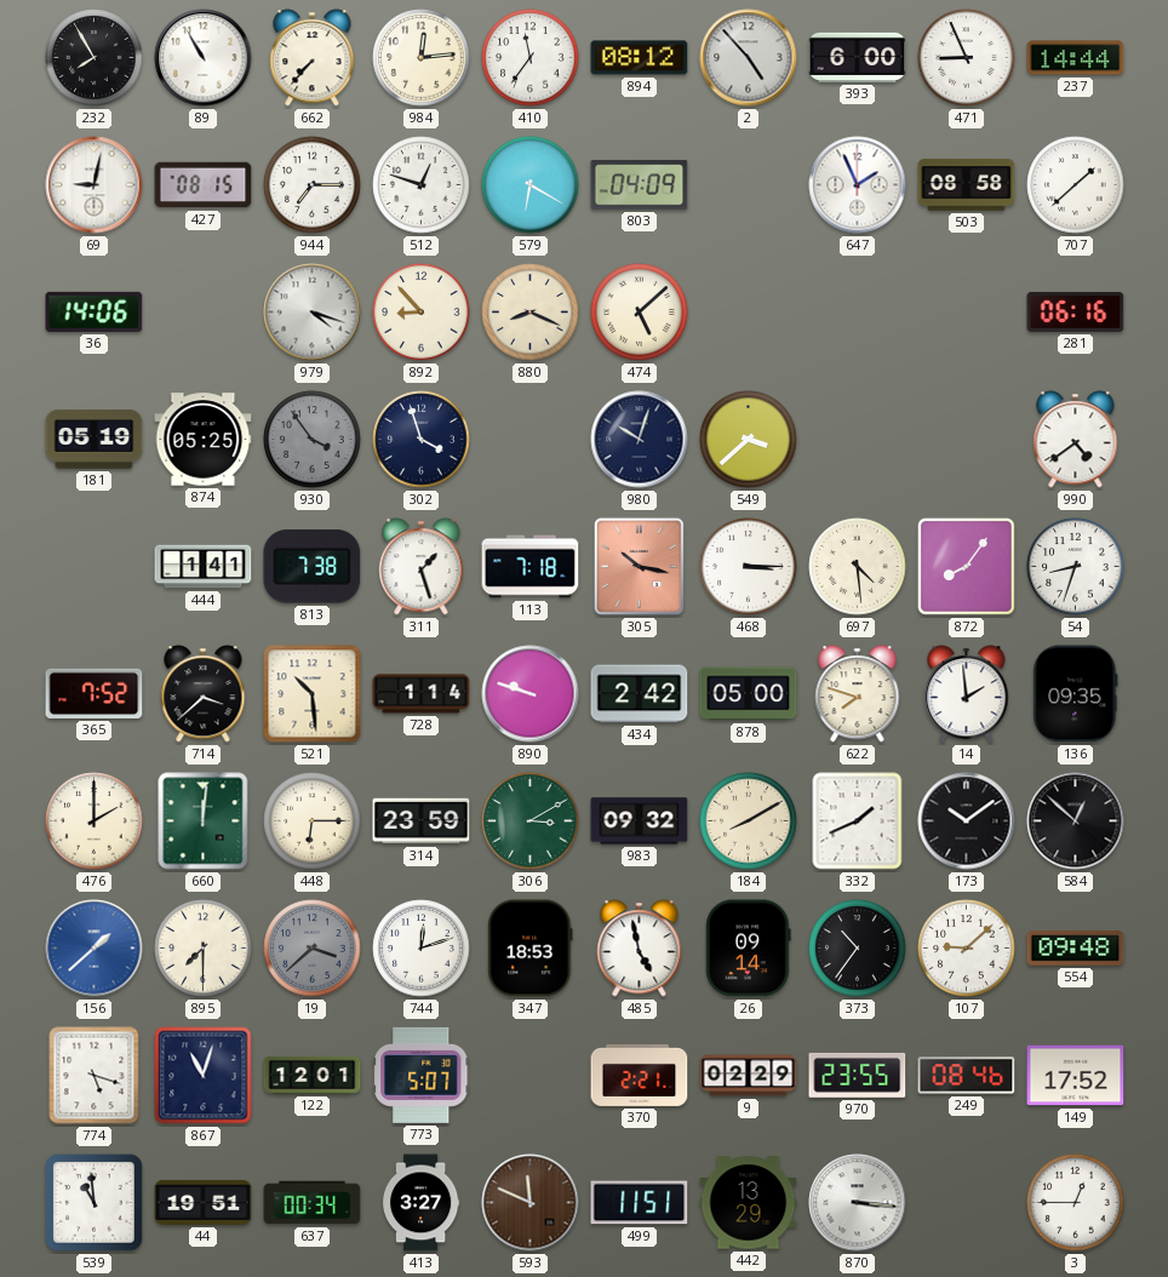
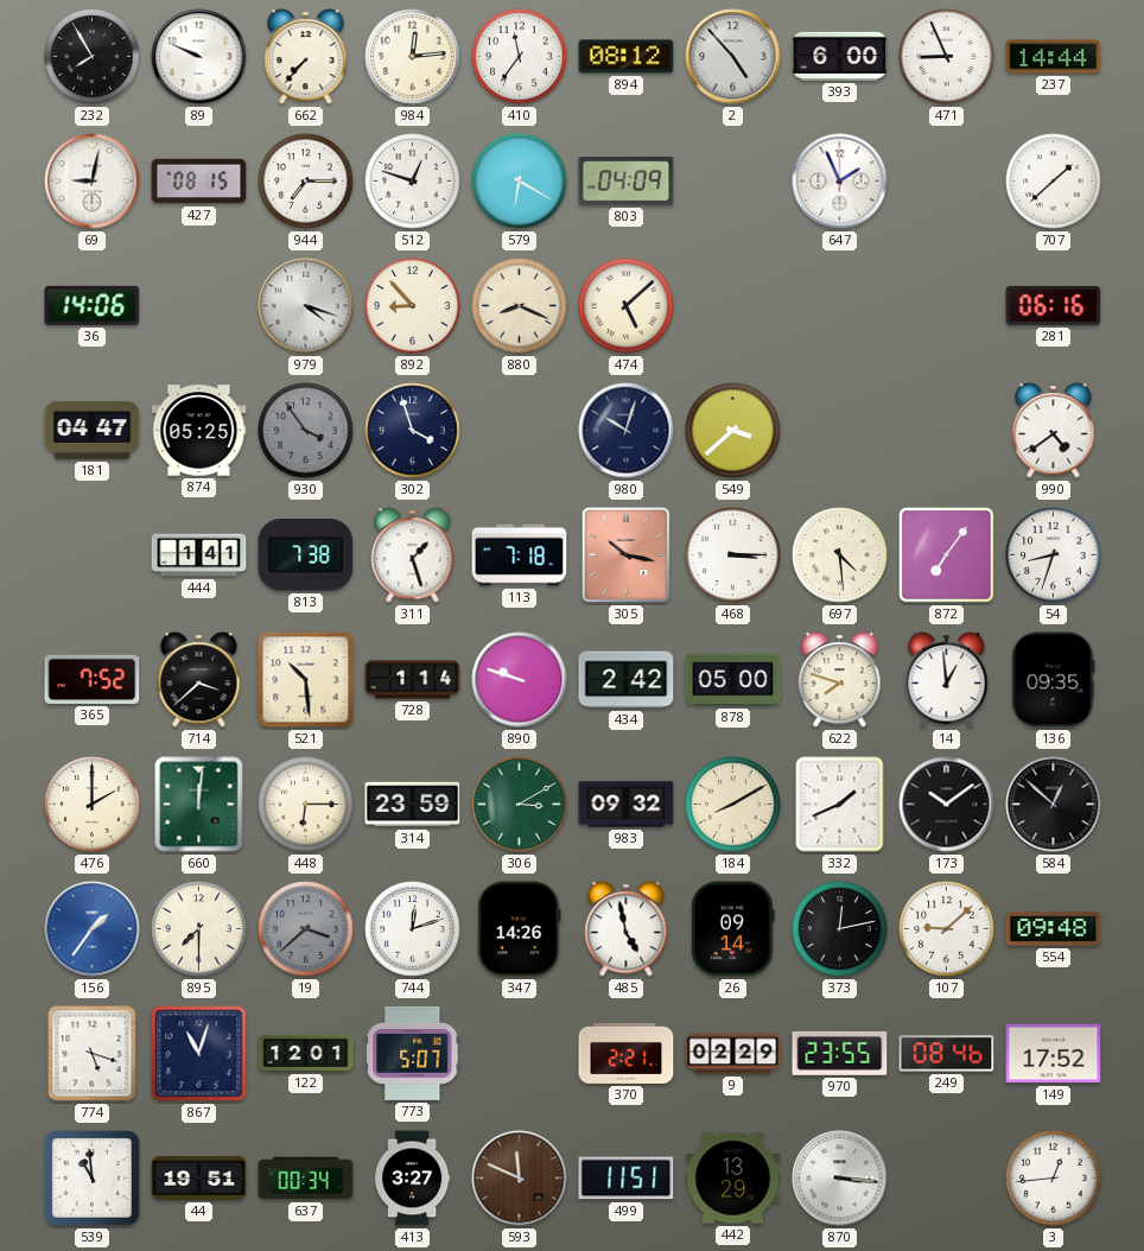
89: 10:55 -> 9:49
503: 08:58 -> none
181: 05:19 -> 04:47
872: 8:06 -> 7:06
14: 1:59 -> 12:59
156: 1:38 -> 1:36
347: 18:53 -> 14:26
373: 10:36 -> 12:13
3: 12:45 -> 12:44
